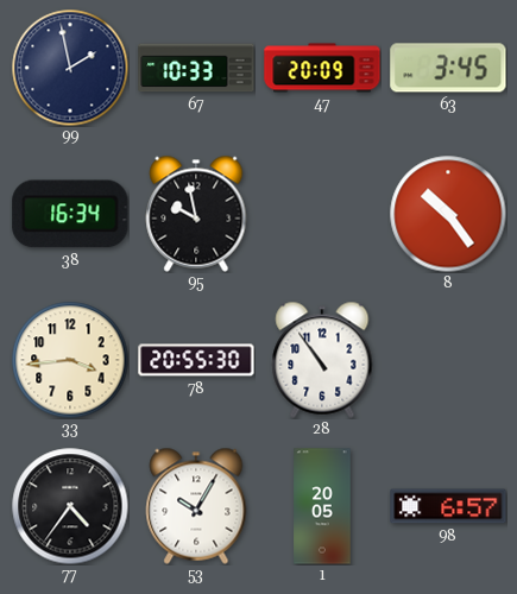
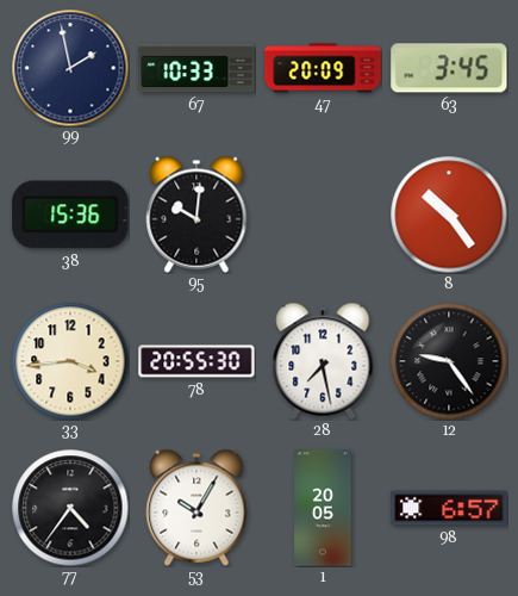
38: 16:34 -> 15:36
95: 9:58 -> 10:01
28: 10:54 -> 7:28
12: none -> 9:24
